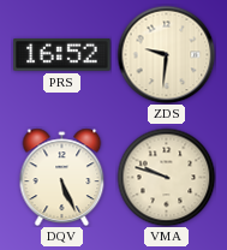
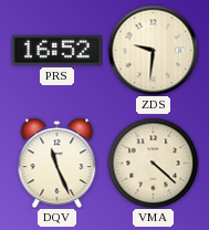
DQV: 5:26 -> 11:26
VMA: 9:48 -> 4:22
